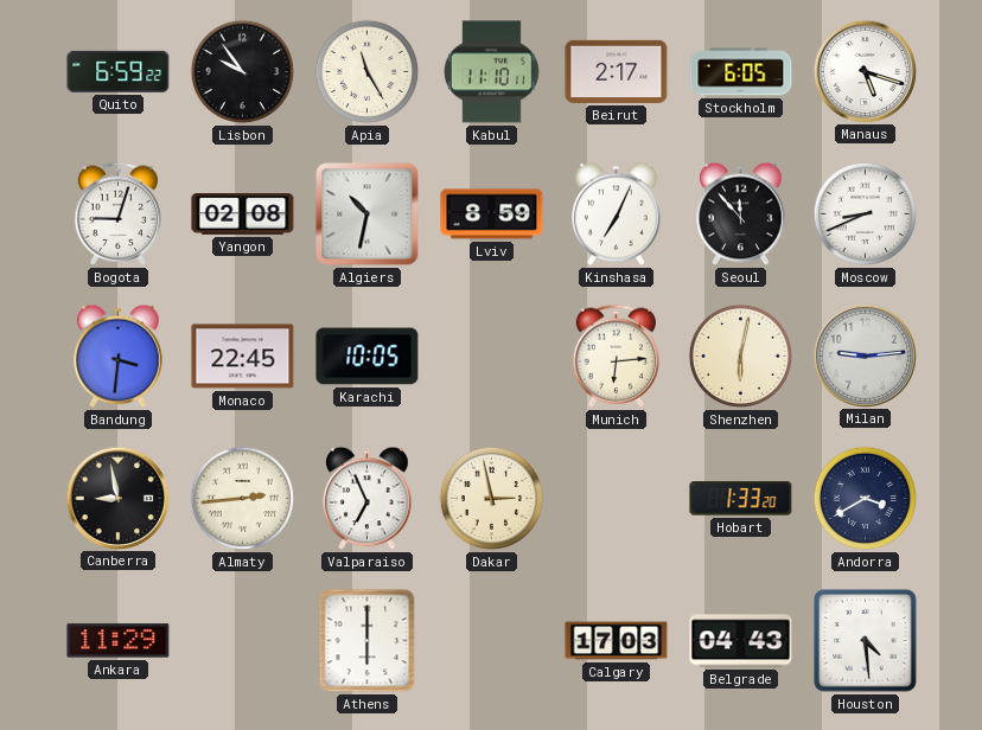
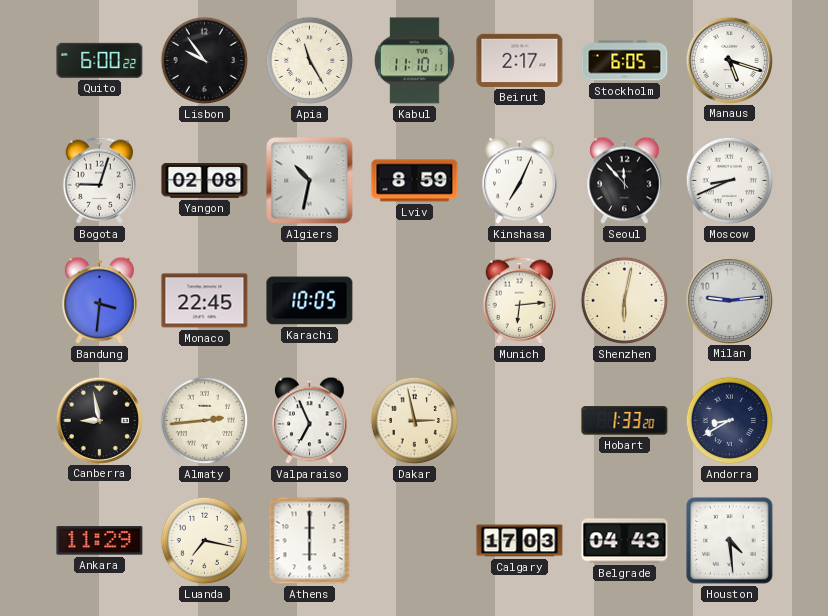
Quito: 6:59 -> 6:00
Andorra: 3:40 -> 8:40
Luanda: none -> 7:17
